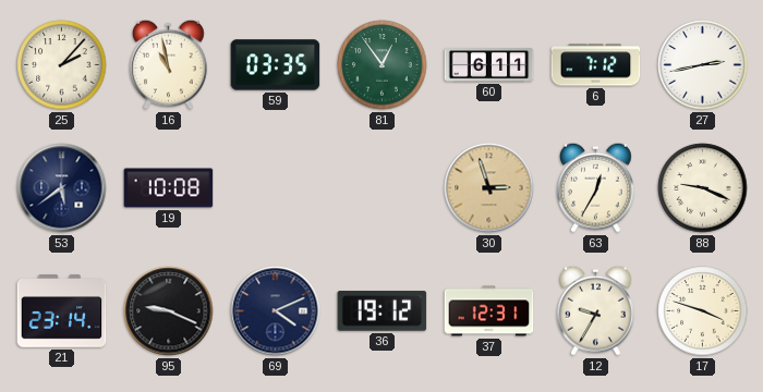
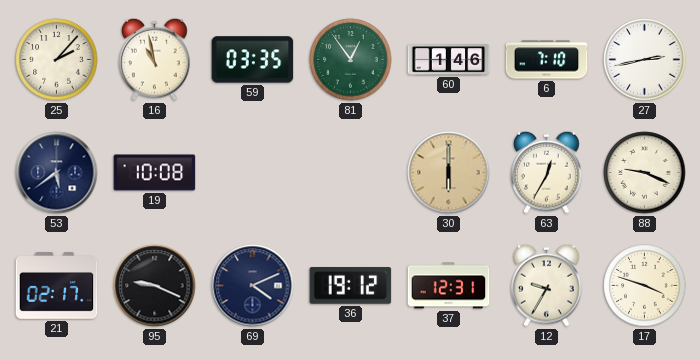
60: 6:11 -> 1:46
6: 7:12 -> 7:10
30: 2:57 -> 6:00
21: 23:14 -> 02:17
